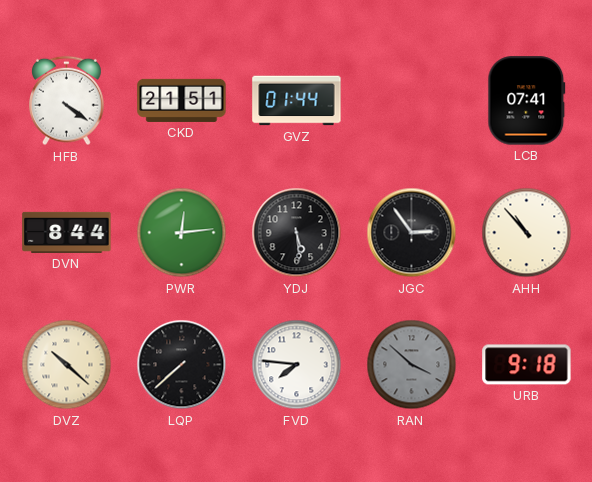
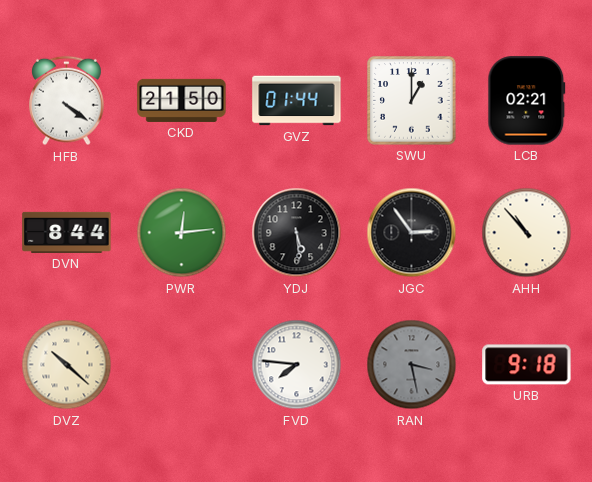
CKD: 21:51 -> 21:50
SWU: none -> 1:00
LCB: 07:41 -> 02:21
LQP: 7:38 -> none
RAN: 3:52 -> 3:28
